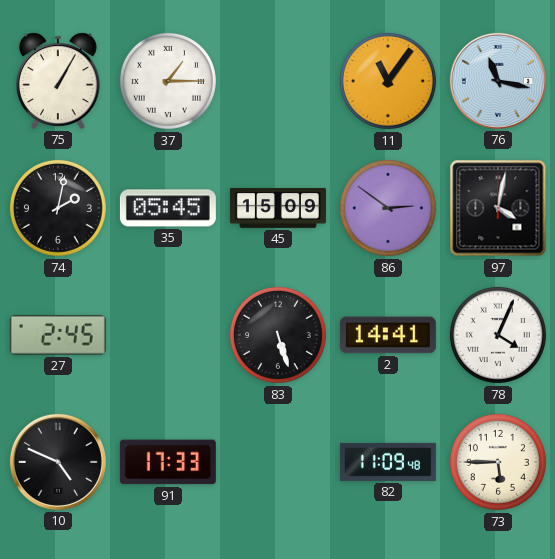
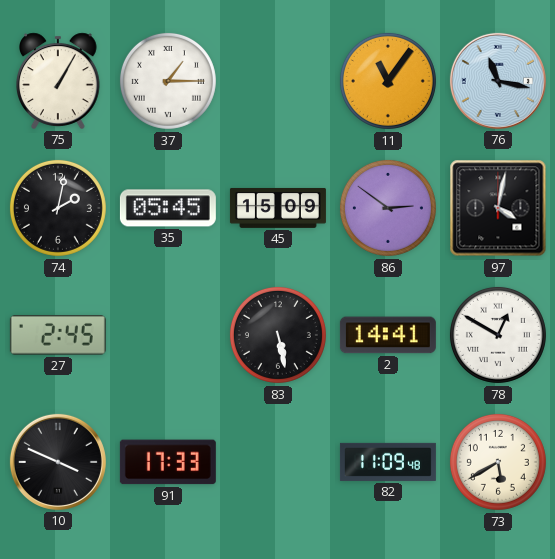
83: 5:27 -> 5:28
78: 4:04 -> 12:50
10: 4:49 -> 3:49
73: 5:45 -> 5:40
